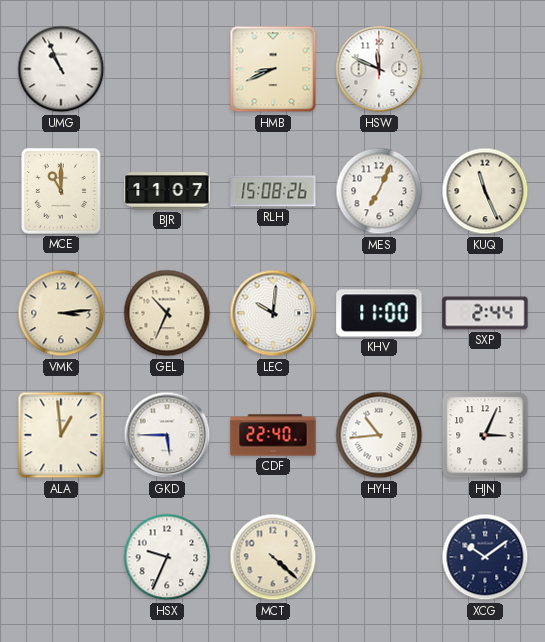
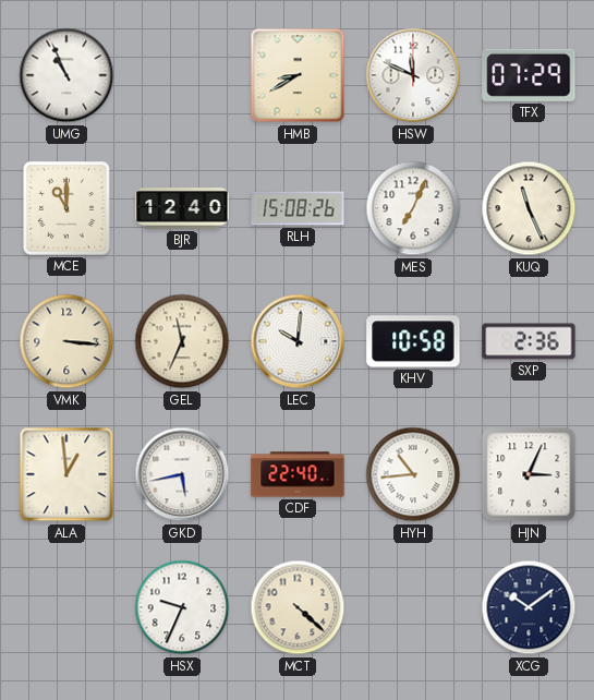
HMB: 8:41 -> 8:40
TFX: none -> 07:29
BJR: 11:07 -> 12:40
VMK: 3:14 -> 3:16
GEL: 10:34 -> 11:34
KHV: 11:00 -> 10:58
SXP: 2:44 -> 2:36
GKD: 5:45 -> 5:43
